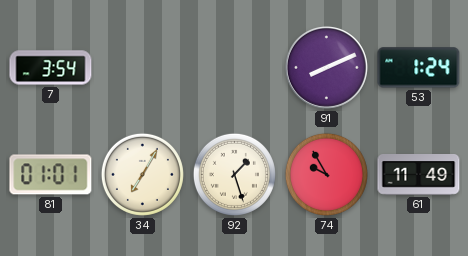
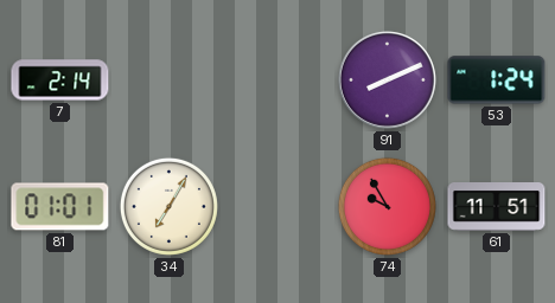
7: 3:54 -> 2:14
92: 1:27 -> none
61: 11:49 -> 11:51
